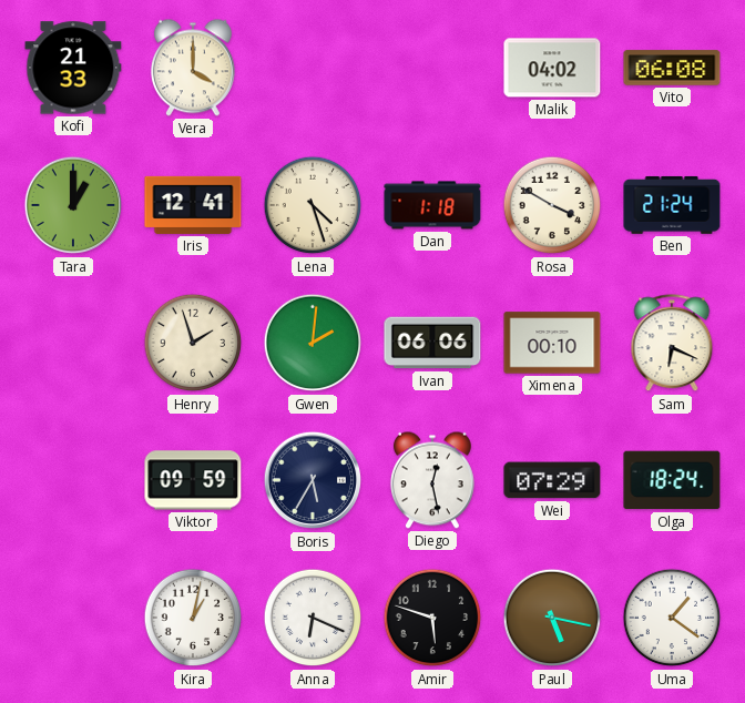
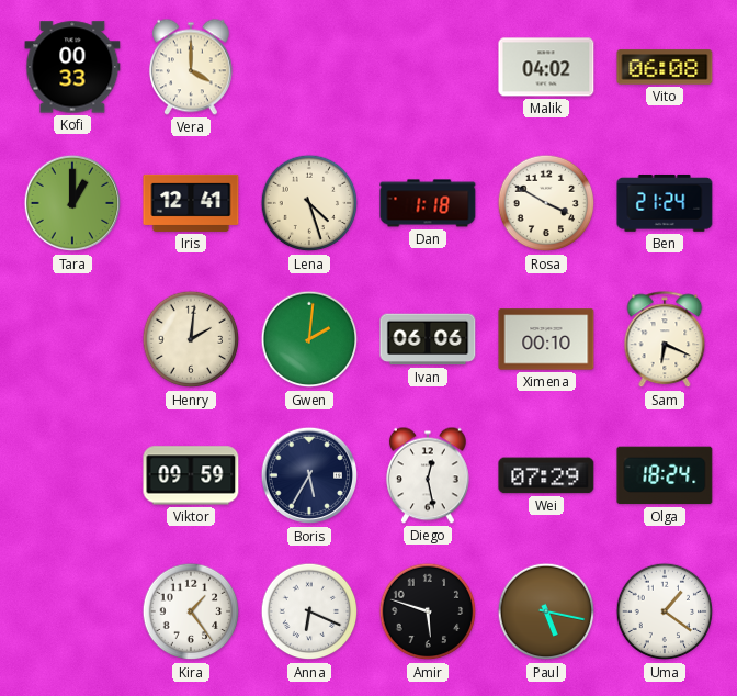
Kofi: 21:33 -> 00:33
Henry: 1:57 -> 2:01
Kira: 1:02 -> 1:24
